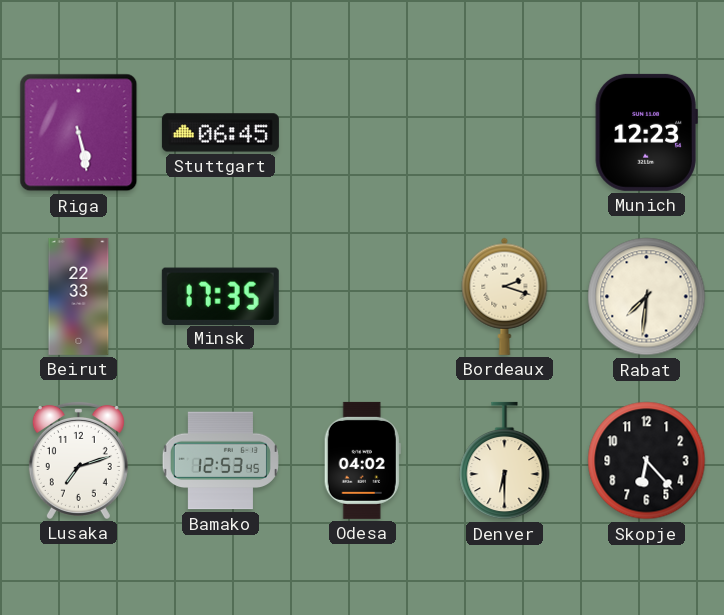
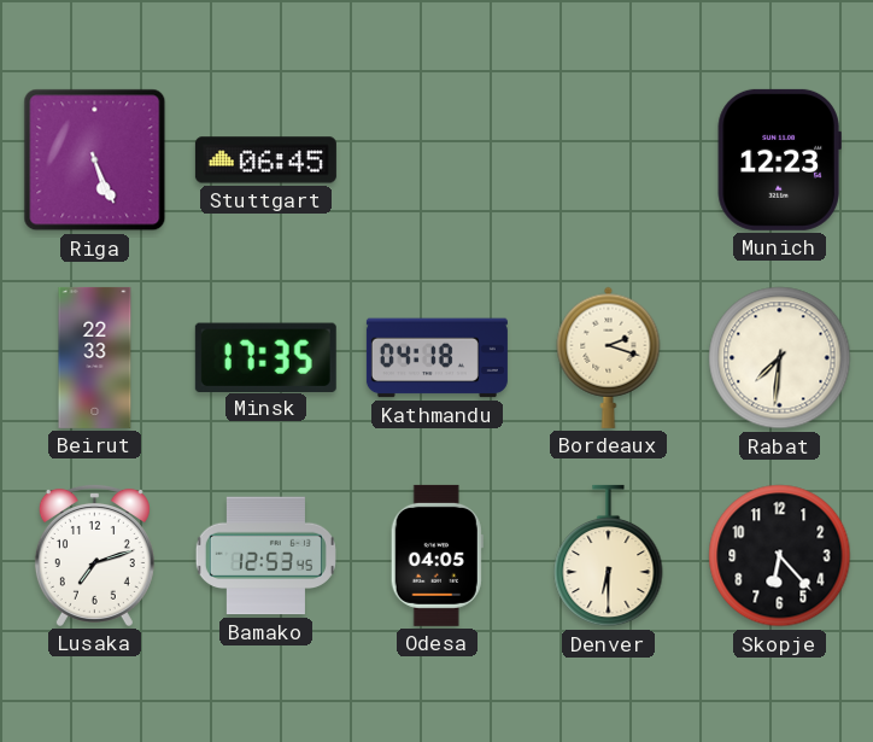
Riga: 5:28 -> 5:26
Kathmandu: none -> 04:18
Odesa: 04:02 -> 04:05
